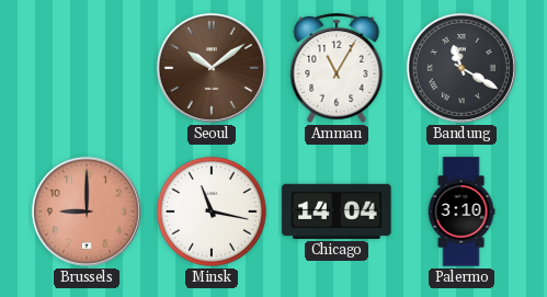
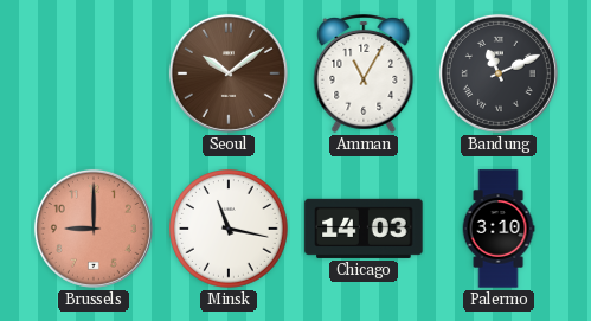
Bandung: 11:20 -> 11:11
Chicago: 14:04 -> 14:03
